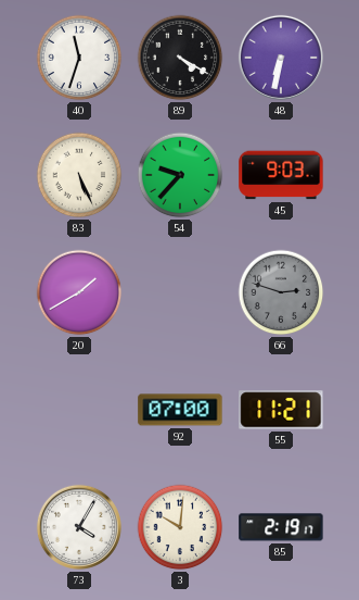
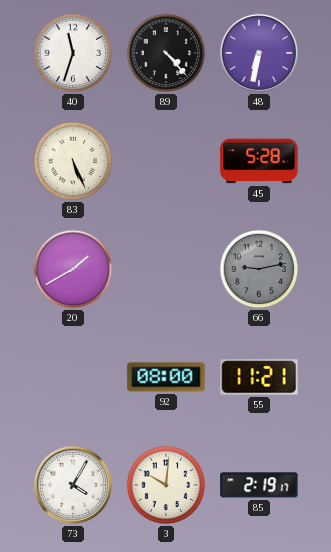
89: 4:20 -> 4:23
54: 9:37 -> none
45: 9:03 -> 5:28
66: 2:48 -> 9:13
92: 07:00 -> 08:00
